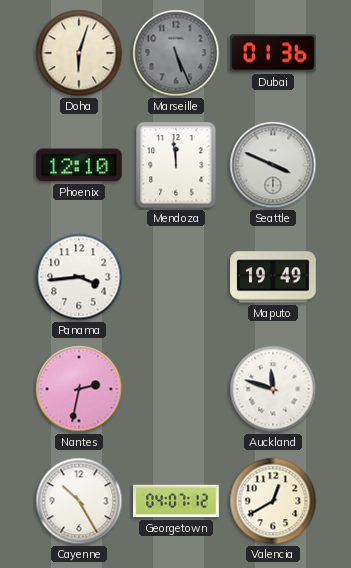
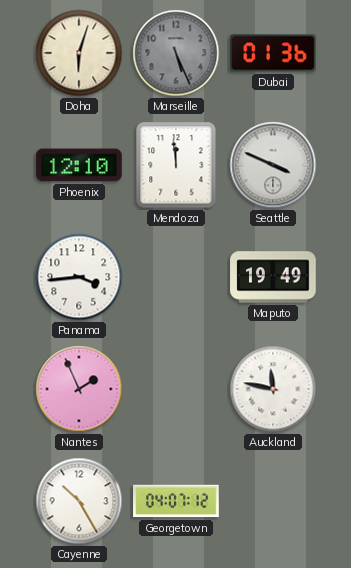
Nantes: 2:32 -> 1:56
Auckland: 11:48 -> 11:47
Valencia: 12:40 -> none
